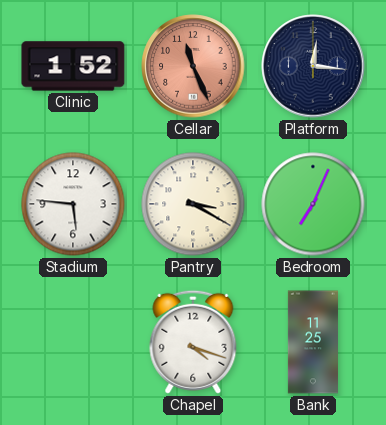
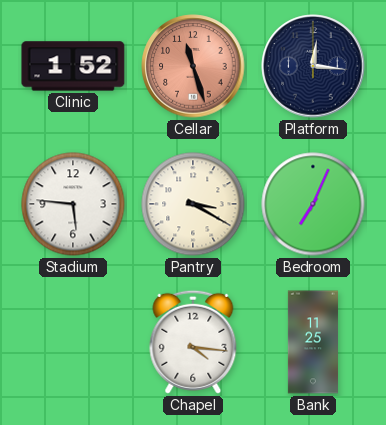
Cellar: 11:26 -> 11:27
Chapel: 4:18 -> 4:16
